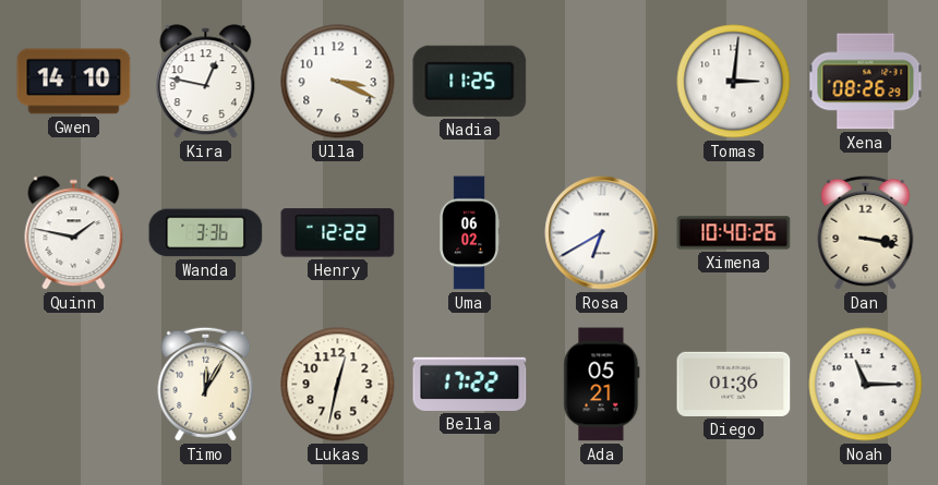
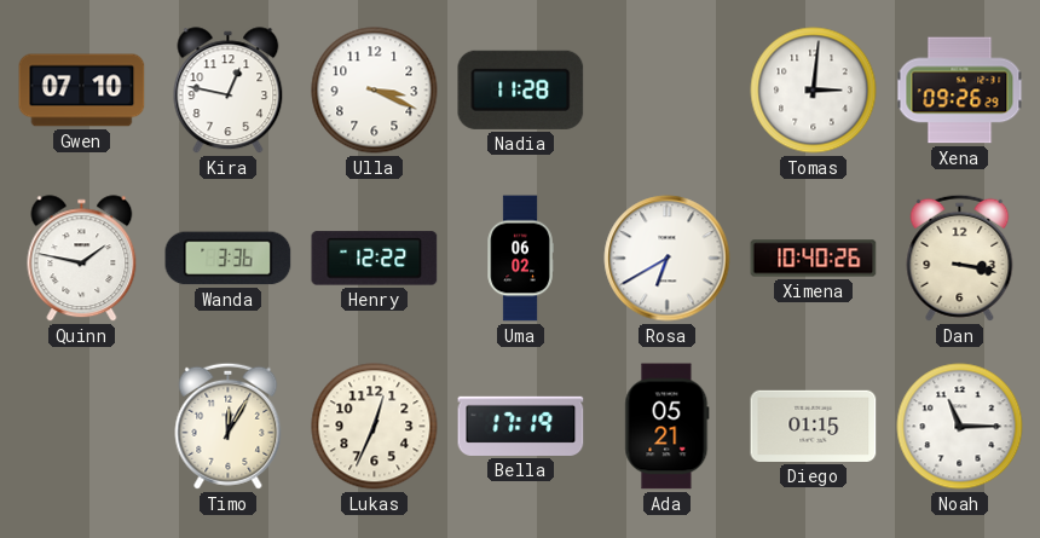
Gwen: 14:10 -> 07:10
Nadia: 11:25 -> 11:28
Xena: 08:26 -> 09:26
Lukas: 12:32 -> 12:34
Bella: 17:22 -> 17:19
Diego: 01:36 -> 01:15
